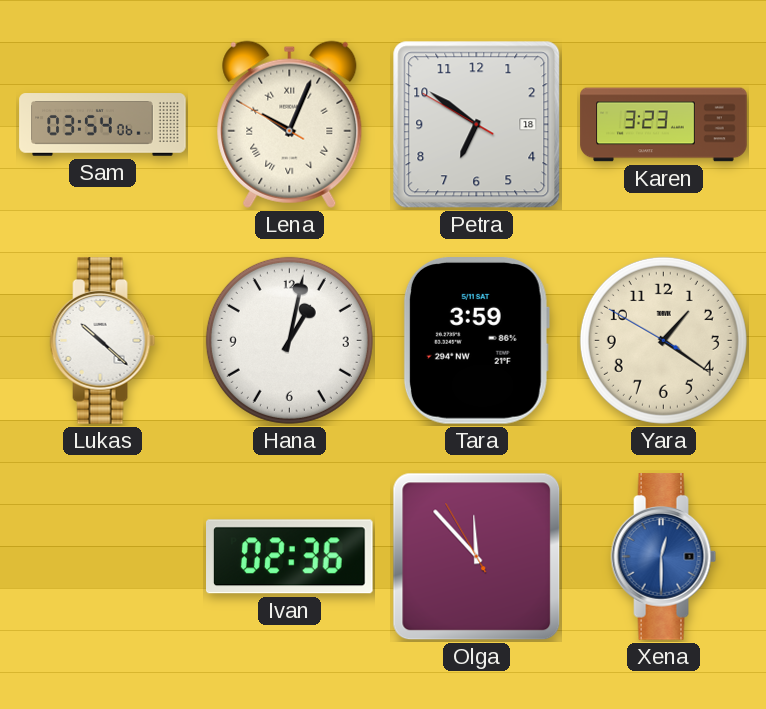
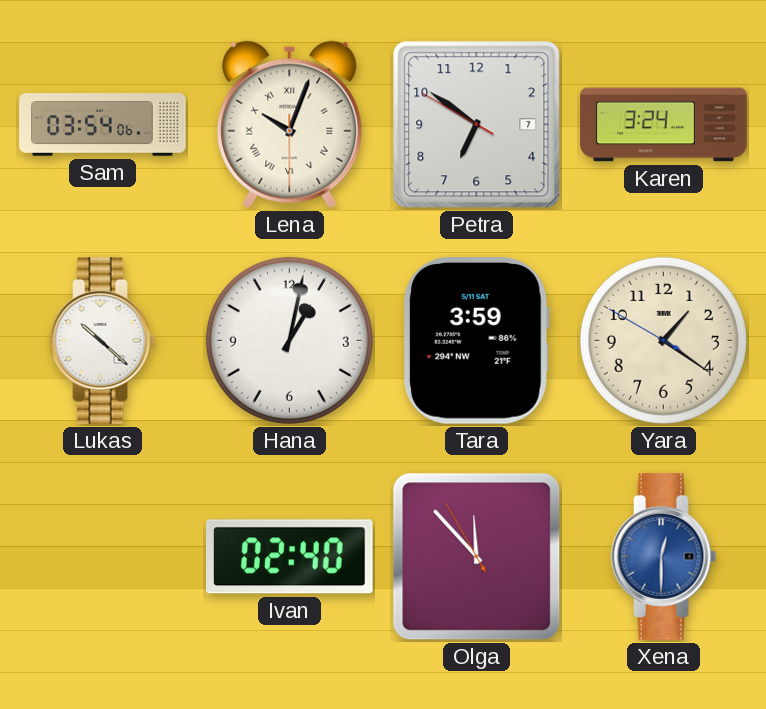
Lena: 10:03:50 -> 10:03:30
Petra date: 18 -> 7
Karen: 3:23 -> 3:24
Ivan: 02:36 -> 02:40
